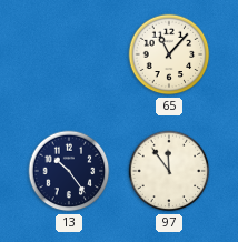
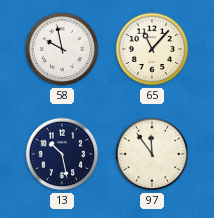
58: none -> 9:58
13: 10:24 -> 10:28
